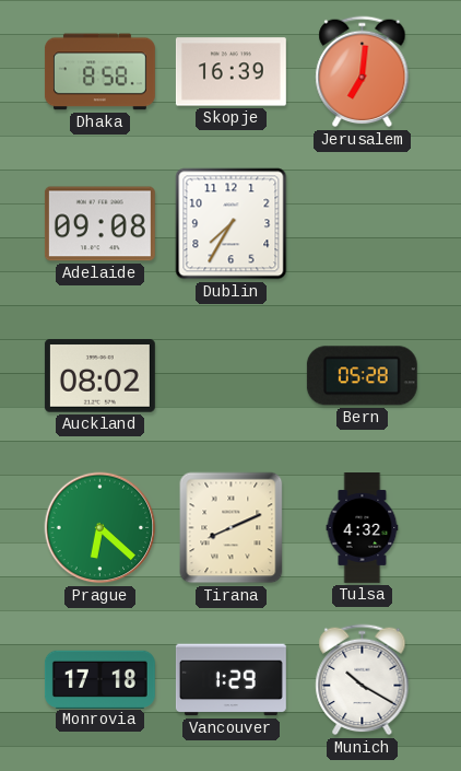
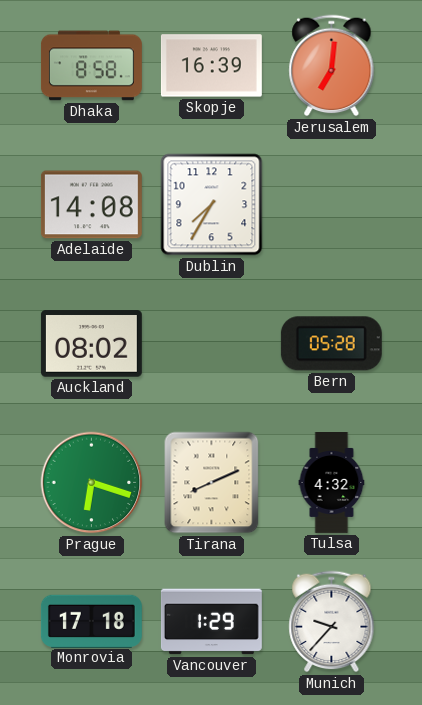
Adelaide: 09:08 -> 14:08
Prague: 6:22 -> 6:18
Munich: 10:20 -> 9:37
